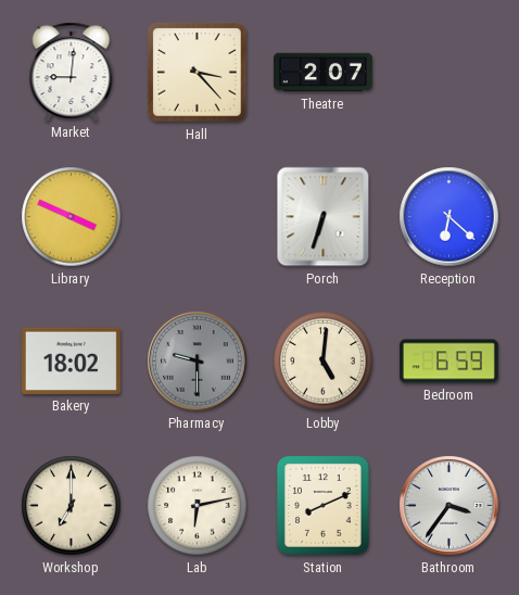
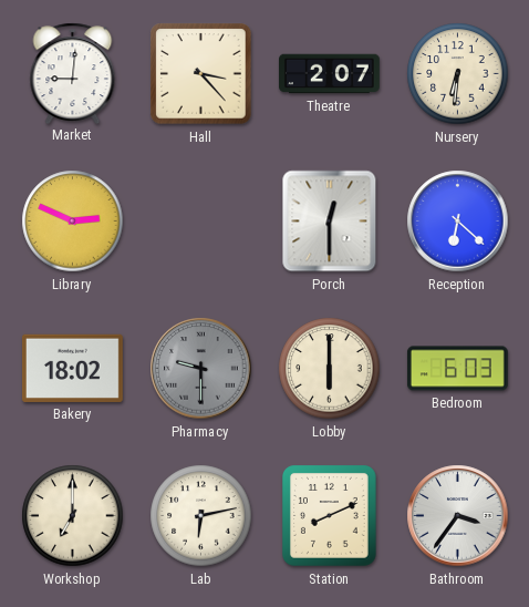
Nursery: none -> 6:31
Library: 3:49 -> 2:49
Porch: 6:33 -> 12:30
Lobby: 5:01 -> 6:00
Bedroom: 6:59 -> 6:03
